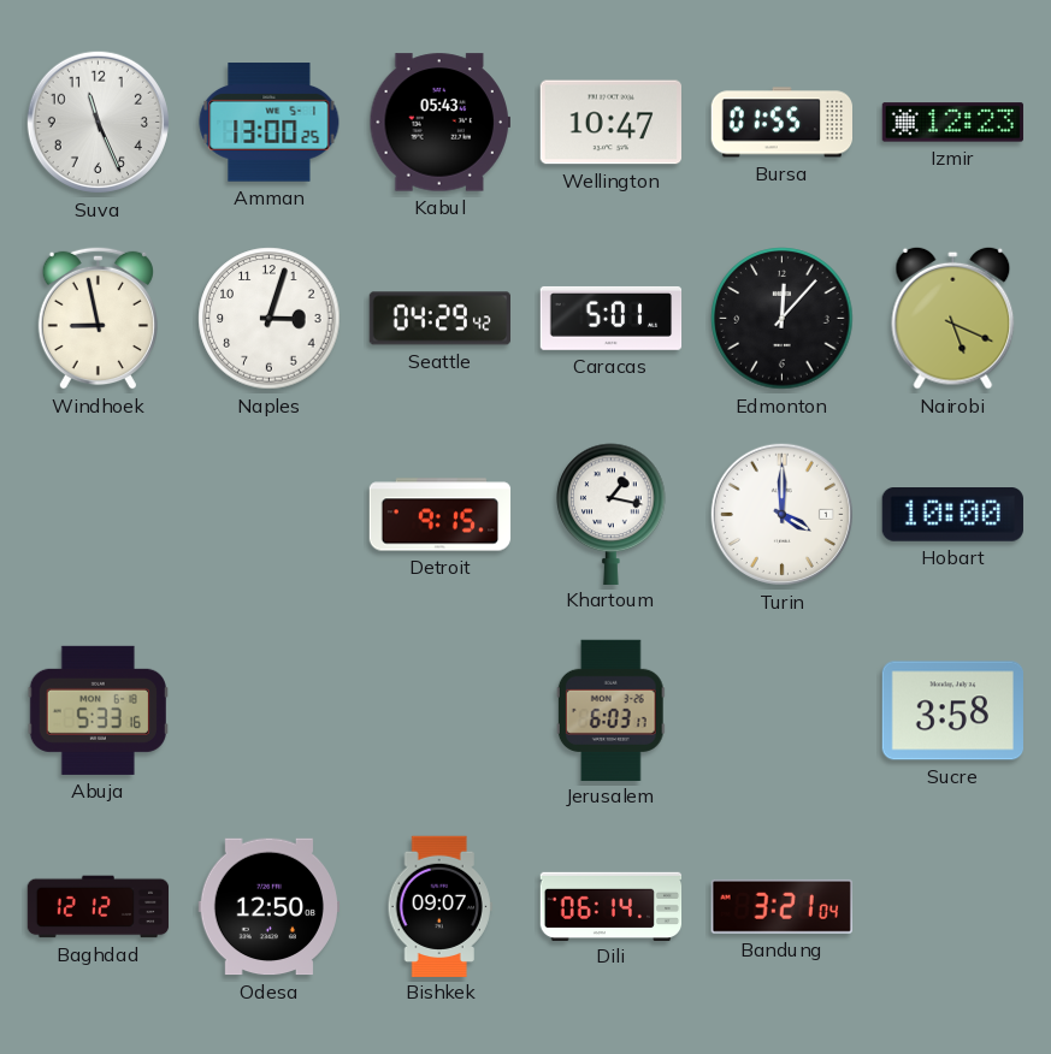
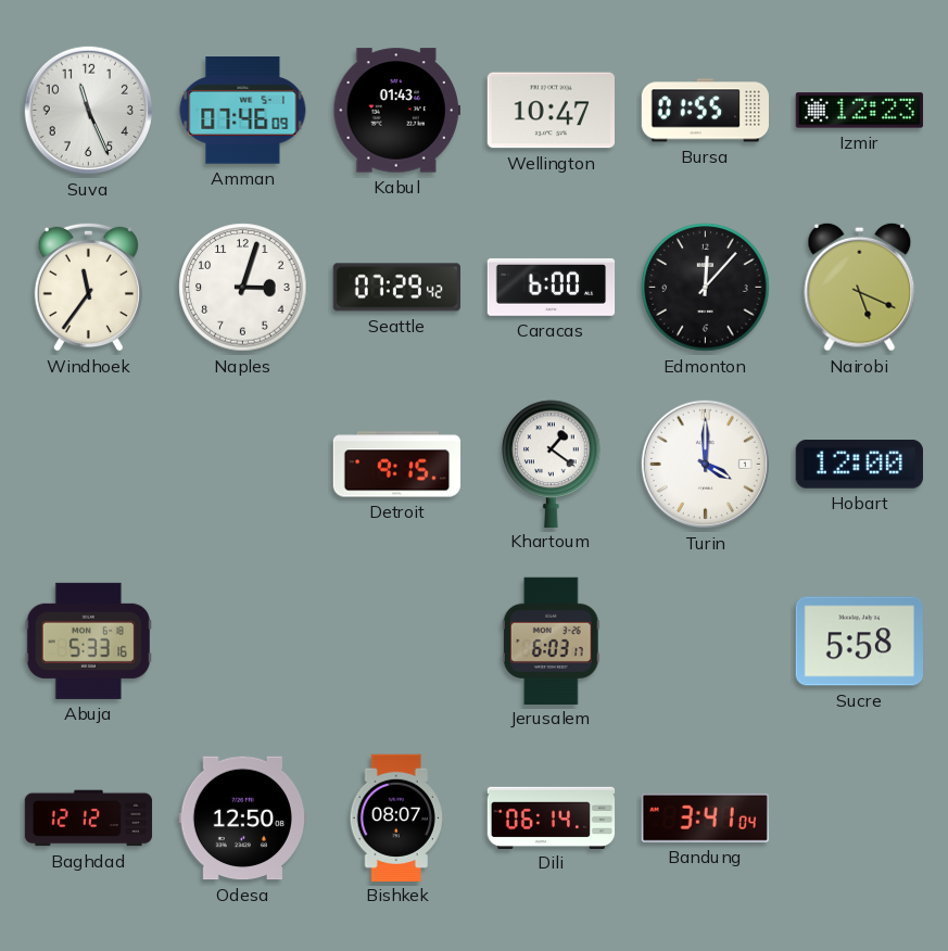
Amman: 13:00 -> 07:46
Kabul: 05:43 -> 01:43
Windhoek: 8:58 -> 11:36
Seattle: 04:29 -> 07:29
Caracas: 5:01 -> 6:00
Khartoum: 1:17 -> 1:21
Hobart: 10:00 -> 12:00
Sucre: 3:58 -> 5:58
Bishkek: 09:07 -> 08:07
Bandung: 3:21 -> 3:41
